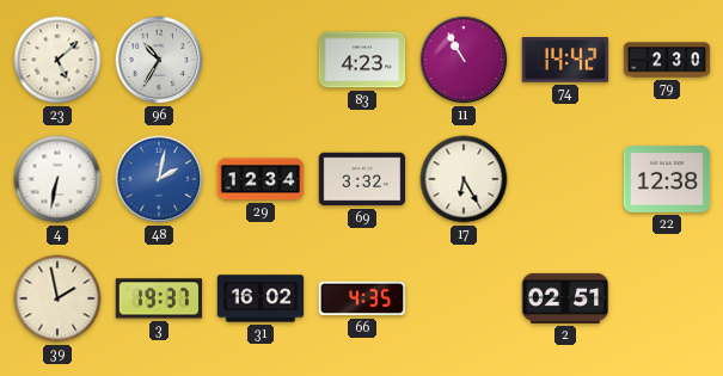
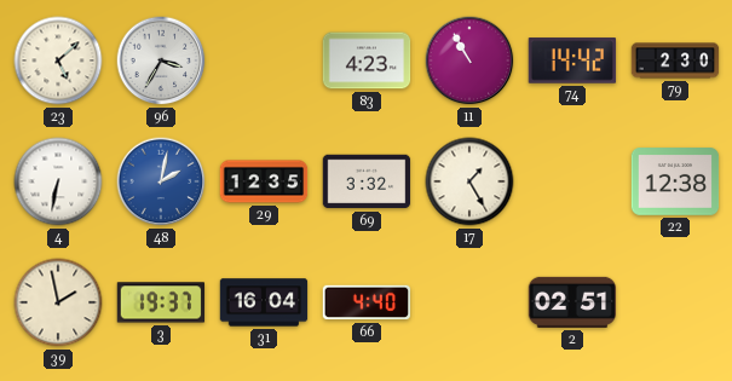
96: 10:35 -> 3:35
29: 12:34 -> 12:35
17: 6:25 -> 1:25
31: 16:02 -> 16:04
66: 4:35 -> 4:40
